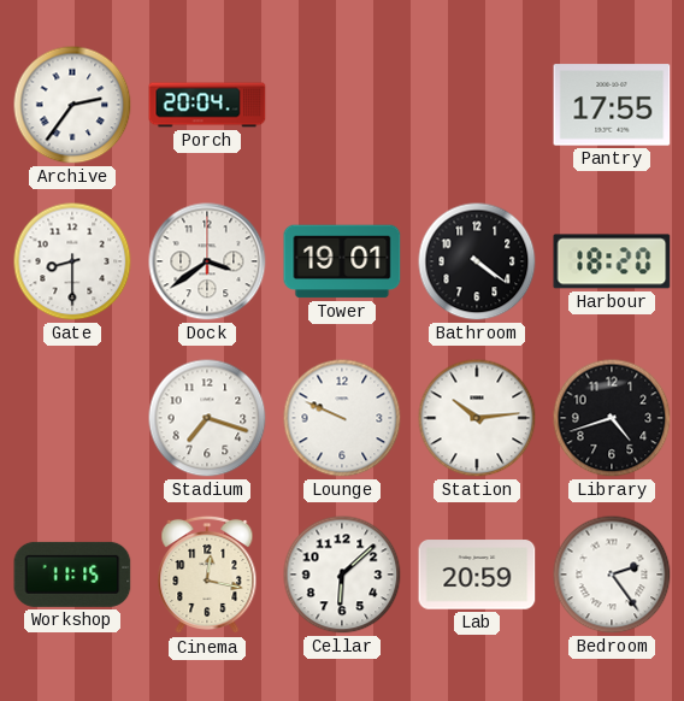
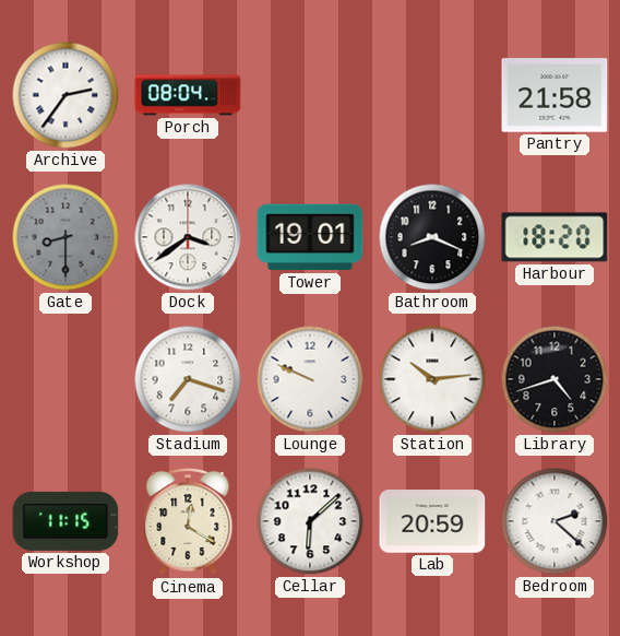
Porch: 20:04 -> 08:04
Pantry: 17:55 -> 21:58
Gate dial: white -> grey
Bathroom: 4:21 -> 8:19
Cinema: 12:17 -> 12:20
Bedroom: 2:24 -> 2:22
